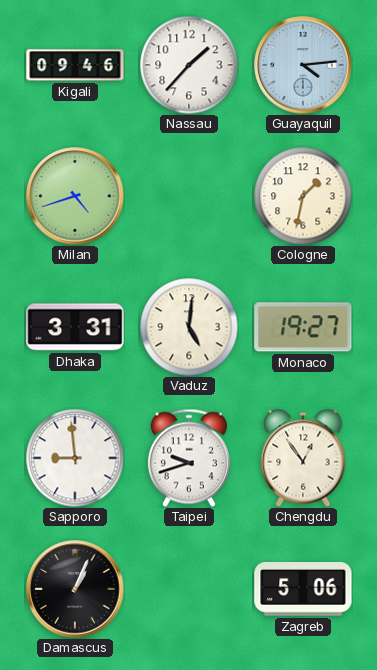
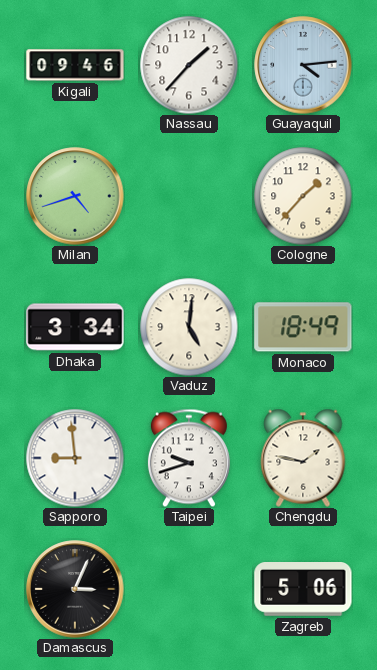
Cologne: 1:32 -> 1:37
Dhaka: 3:31 -> 3:34
Monaco: 19:27 -> 18:49
Chengdu: 12:54 -> 1:47
Damascus: 1:04 -> 3:04
